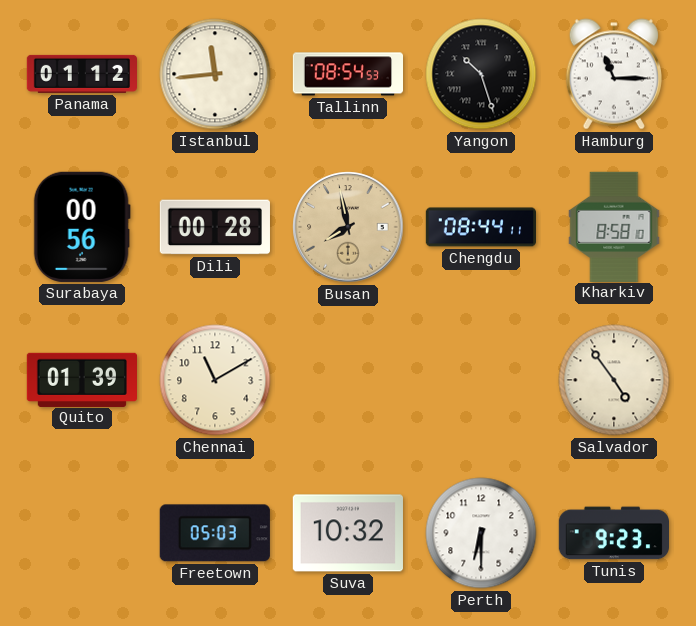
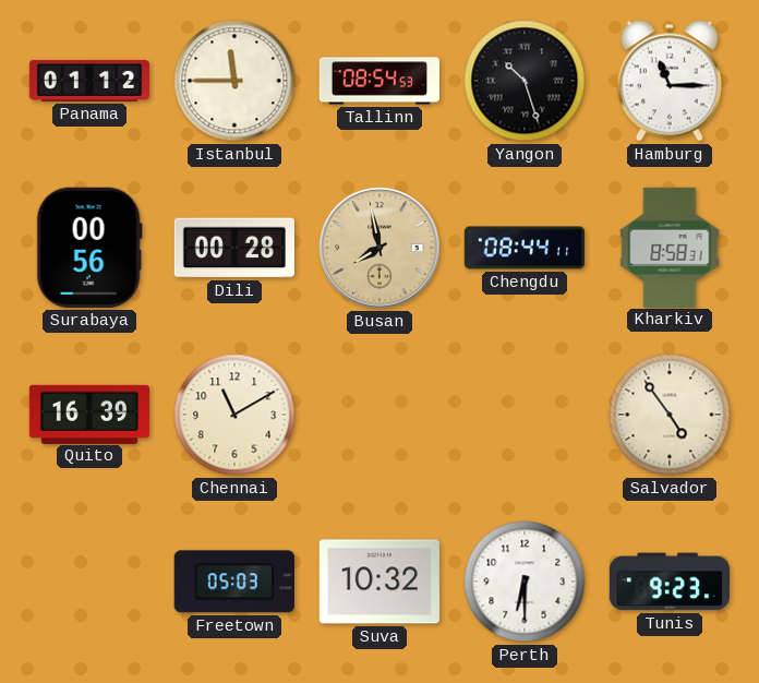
Istanbul: 11:44 -> 11:45
Kharkiv: 8:58:10 -> 8:58:31
Quito: 01:39 -> 16:39
